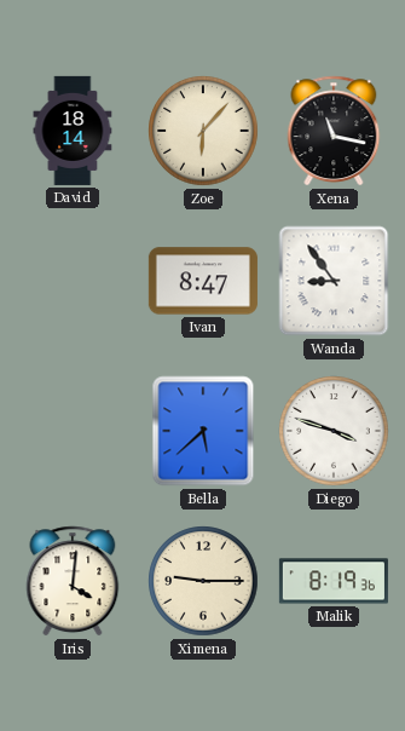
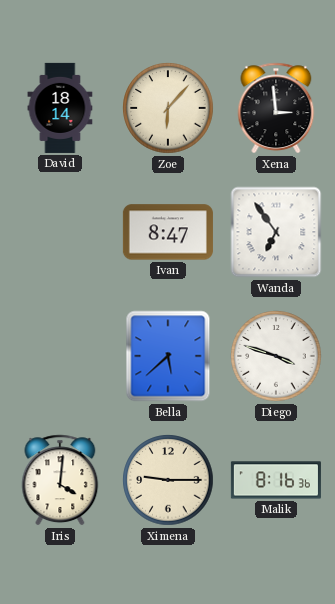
Xena: 11:17 -> 2:59
Wanda: 8:54 -> 6:54
Malik: 8:19 -> 8:16
